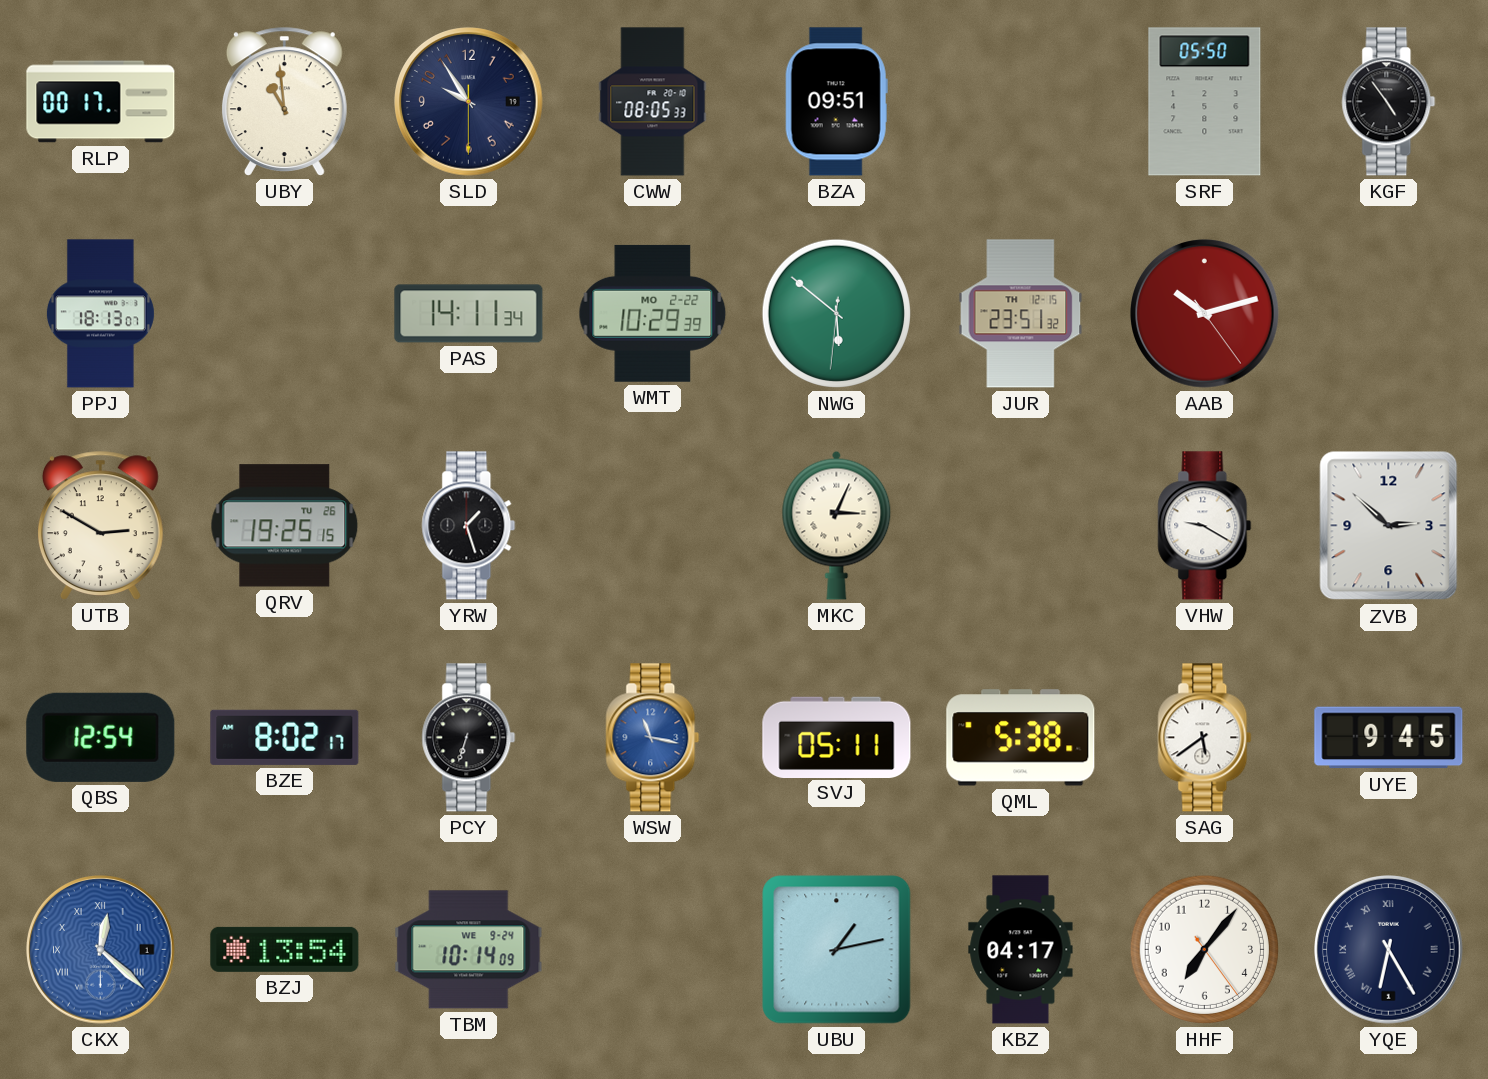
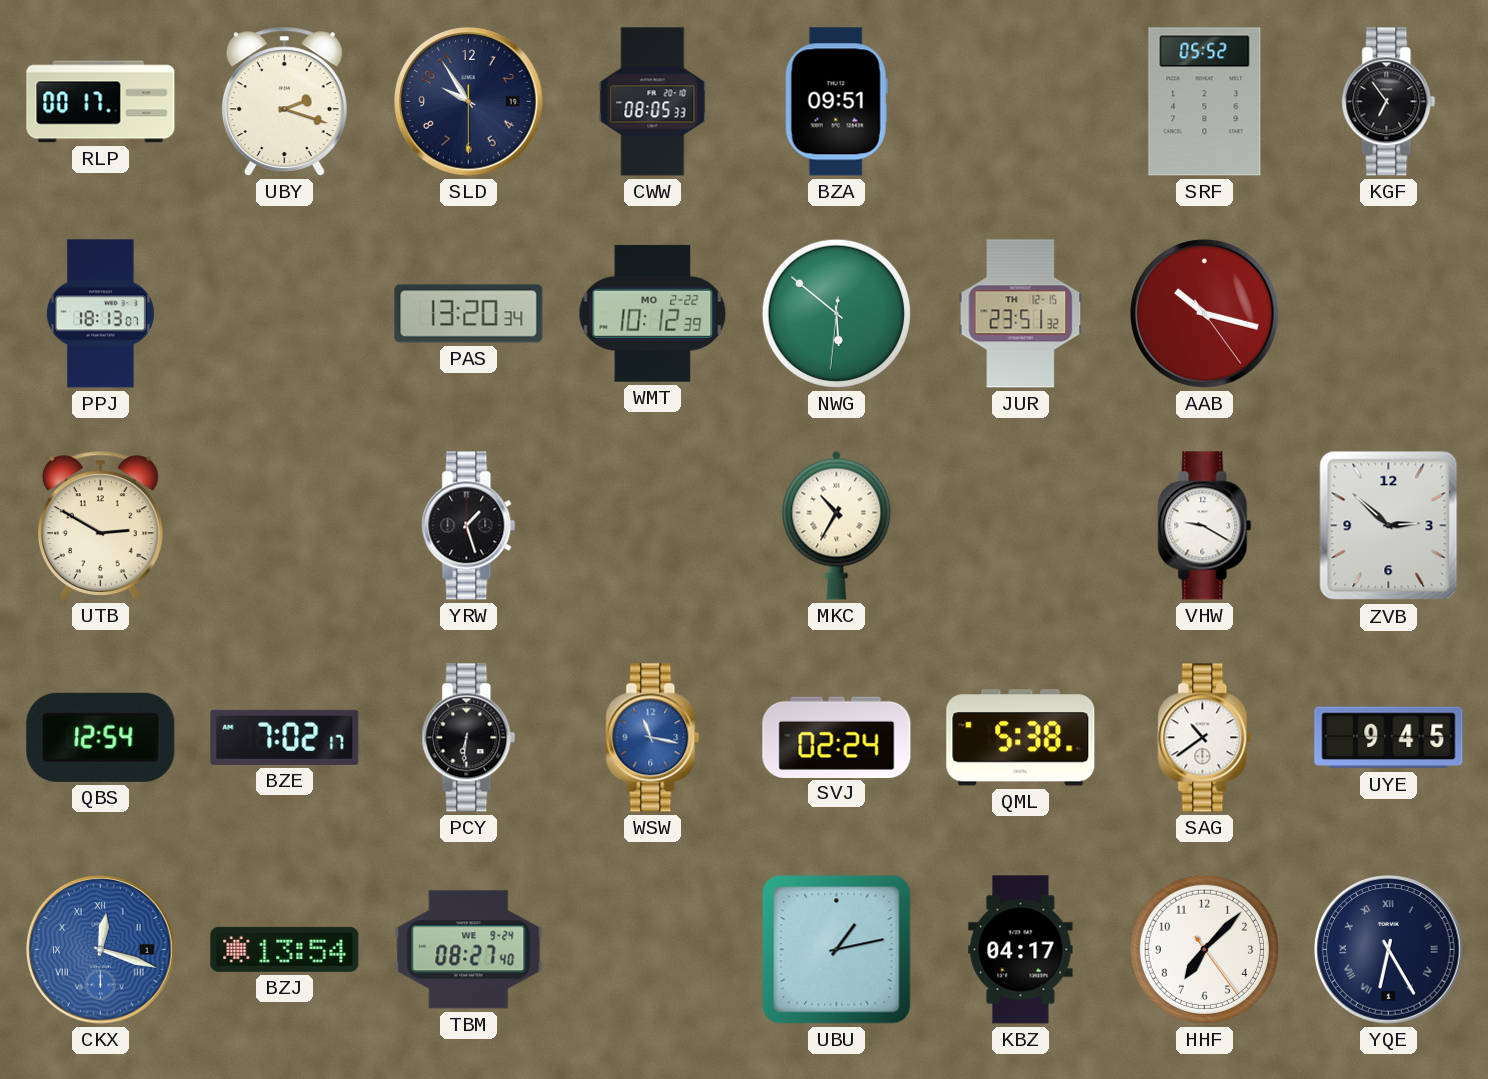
UBY: 10:59 -> 2:18
SRF: 05:50 -> 05:52
KGF: 4:54 -> 6:54
PAS: 14:11 -> 13:20
WMT: 10:29 -> 10:12
AAB: 10:12 -> 10:17
QRV: 19:25 -> none
MKC: 3:04 -> 10:35
BZE: 8:02 -> 7:02
PCY: 6:33 -> 6:31
SVJ: 05:11 -> 02:24
SAG: 5:39 -> 10:39
CKX: 12:22 -> 12:18
TBM: 10:14 -> 08:27
HHF: 7:06 -> 7:07
